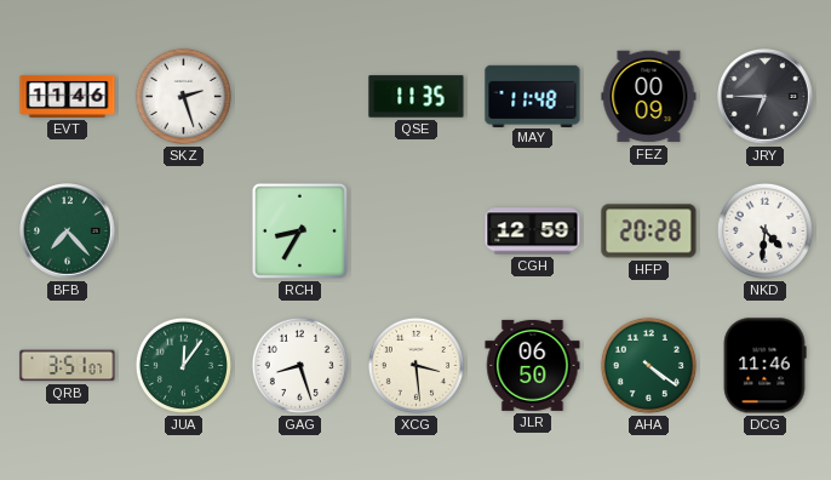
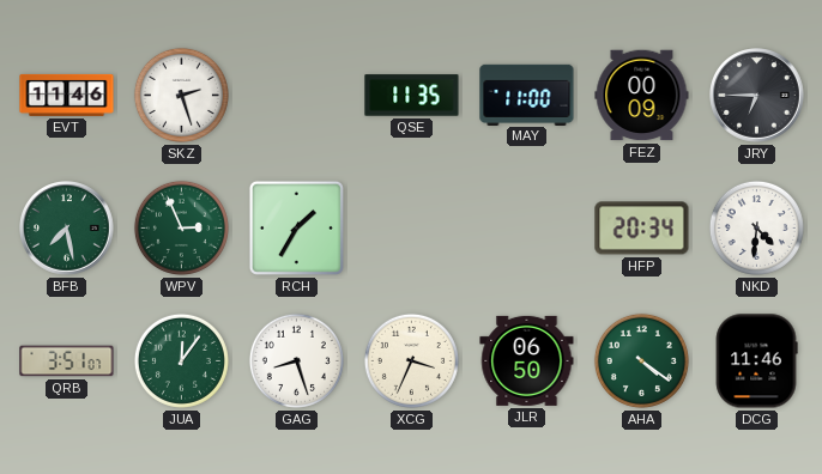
MAY: 11:48 -> 11:00
BFB: 7:23 -> 7:28
WPV: none -> 2:56
RCH: 8:35 -> 1:35
CGH: 12:59 -> none
HFP: 20:28 -> 20:34
XCG: 3:29 -> 3:34
